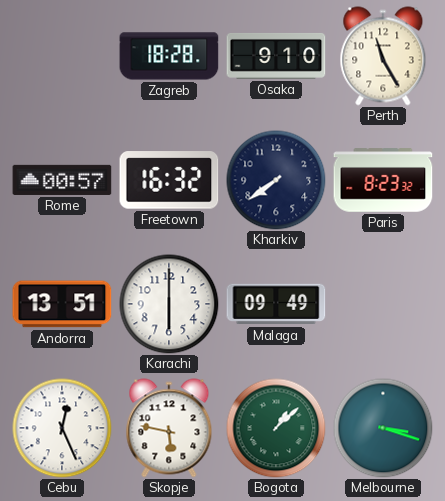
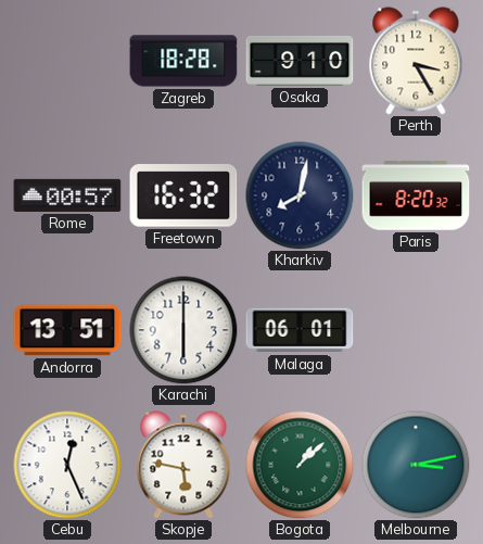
Perth: 11:25 -> 3:25
Kharkiv: 7:39 -> 8:02
Paris: 8:23 -> 8:20
Malaga: 09:49 -> 06:01
Melbourne: 3:18 -> 3:13
